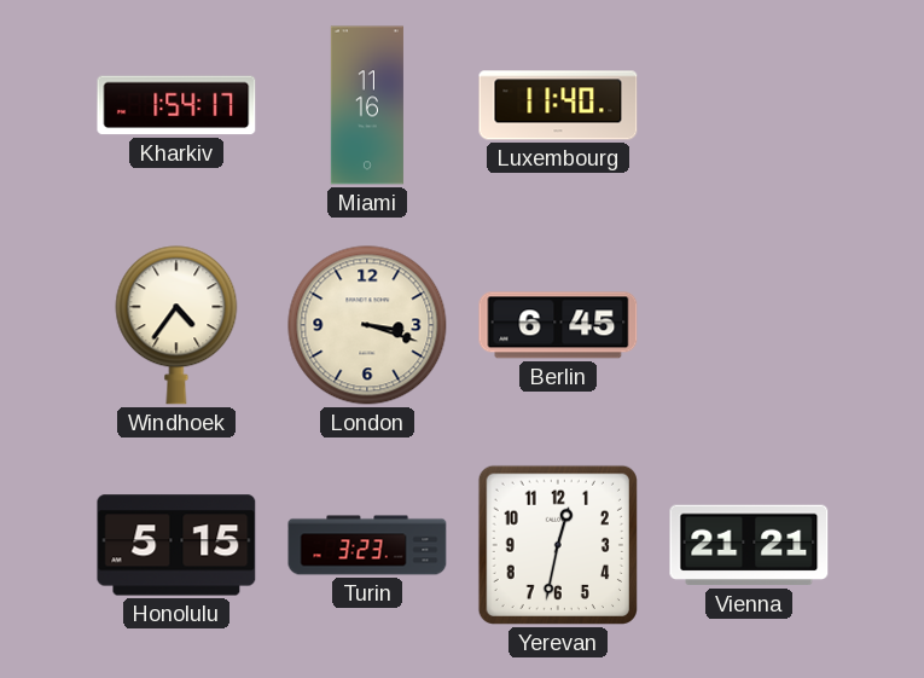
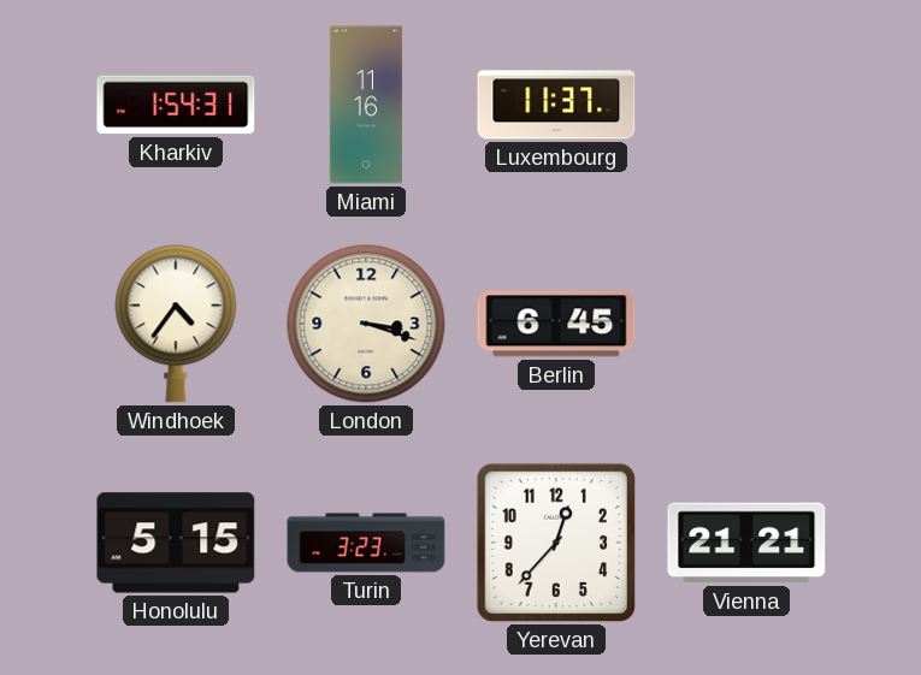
Kharkiv: 1:54:17 -> 1:54:31
Luxembourg: 11:40 -> 11:37
Yerevan: 12:32 -> 12:37
